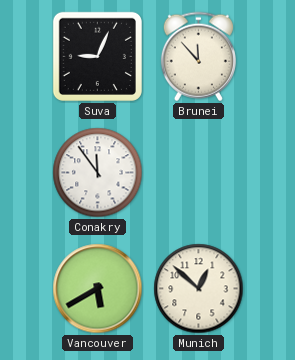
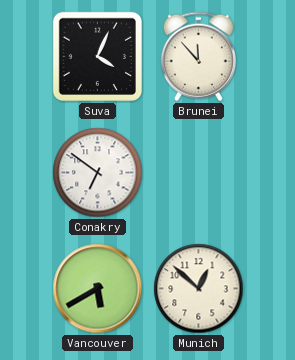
Suva: 9:04 -> 4:04
Conakry: 11:54 -> 6:51
